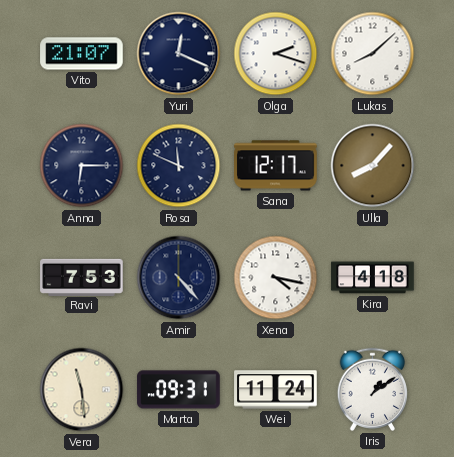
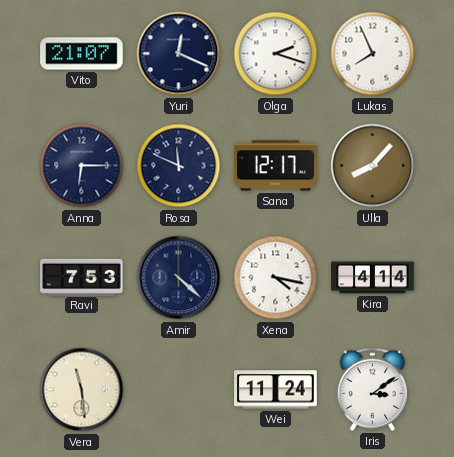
Lukas: 8:08 -> 7:56
Amir: 4:23 -> 4:22
Kira: 4:18 -> 4:14
Marta: 09:31 -> none
Iris: 1:09 -> 3:09
